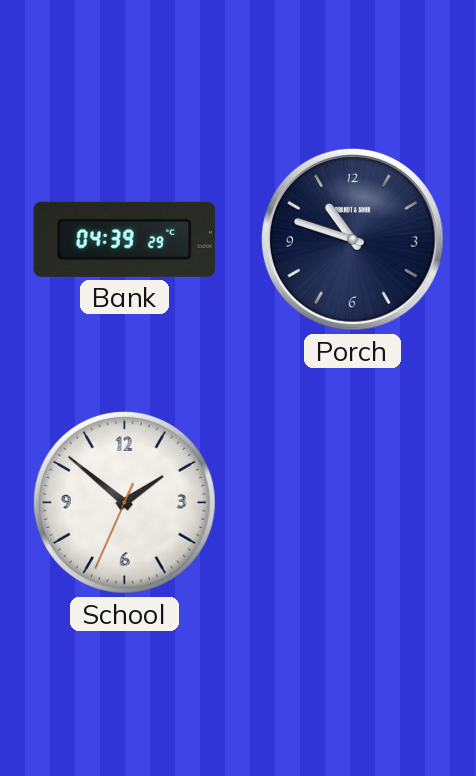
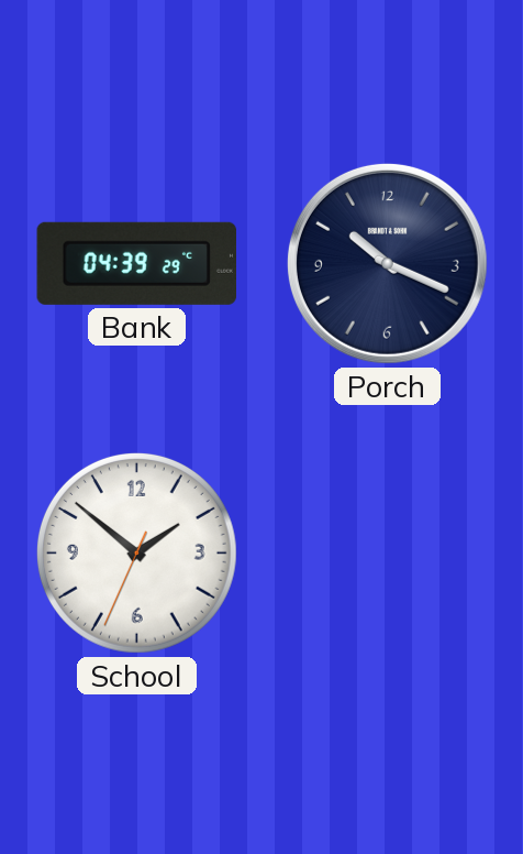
Porch: 10:48 -> 10:19
